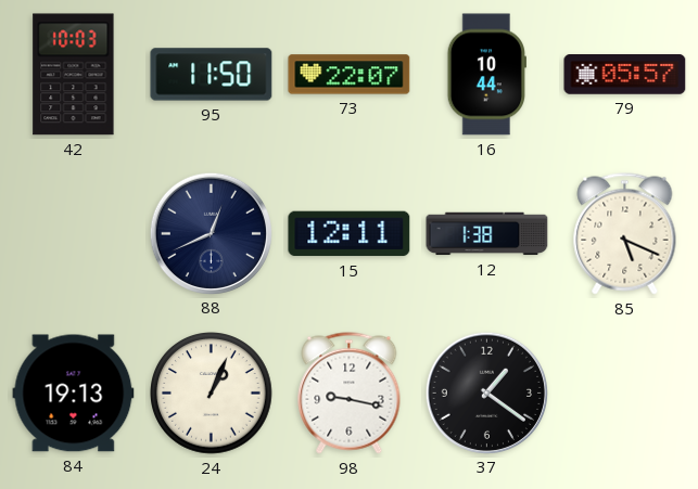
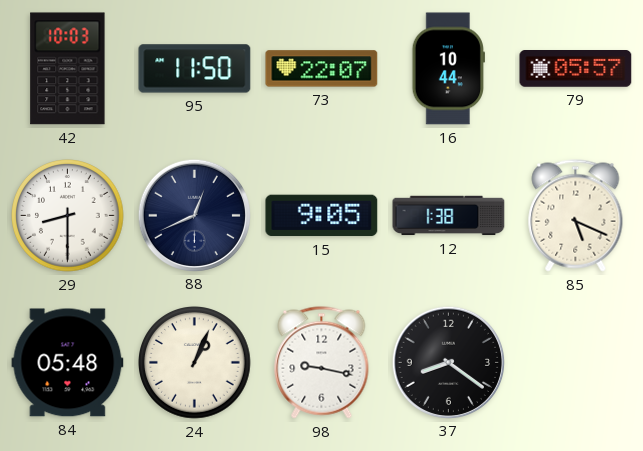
29: none -> 8:30
15: 12:11 -> 9:05
84: 19:13 -> 05:48
37: 1:21 -> 8:21
